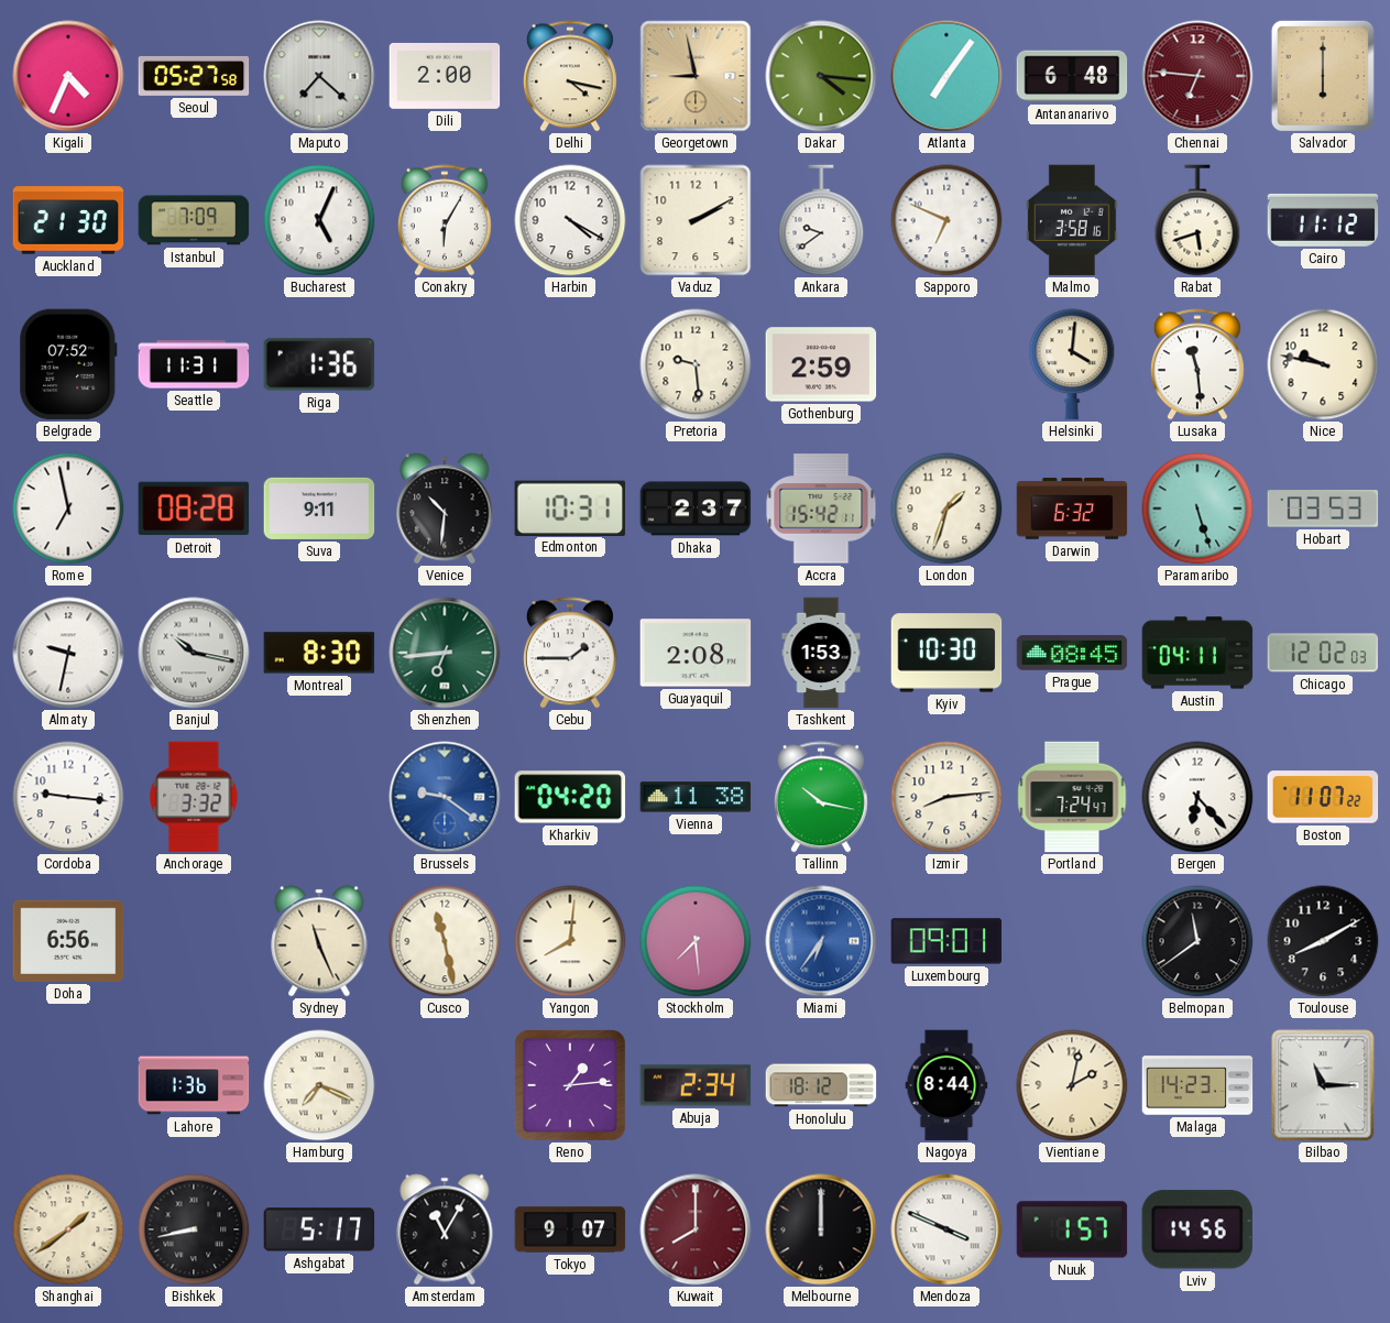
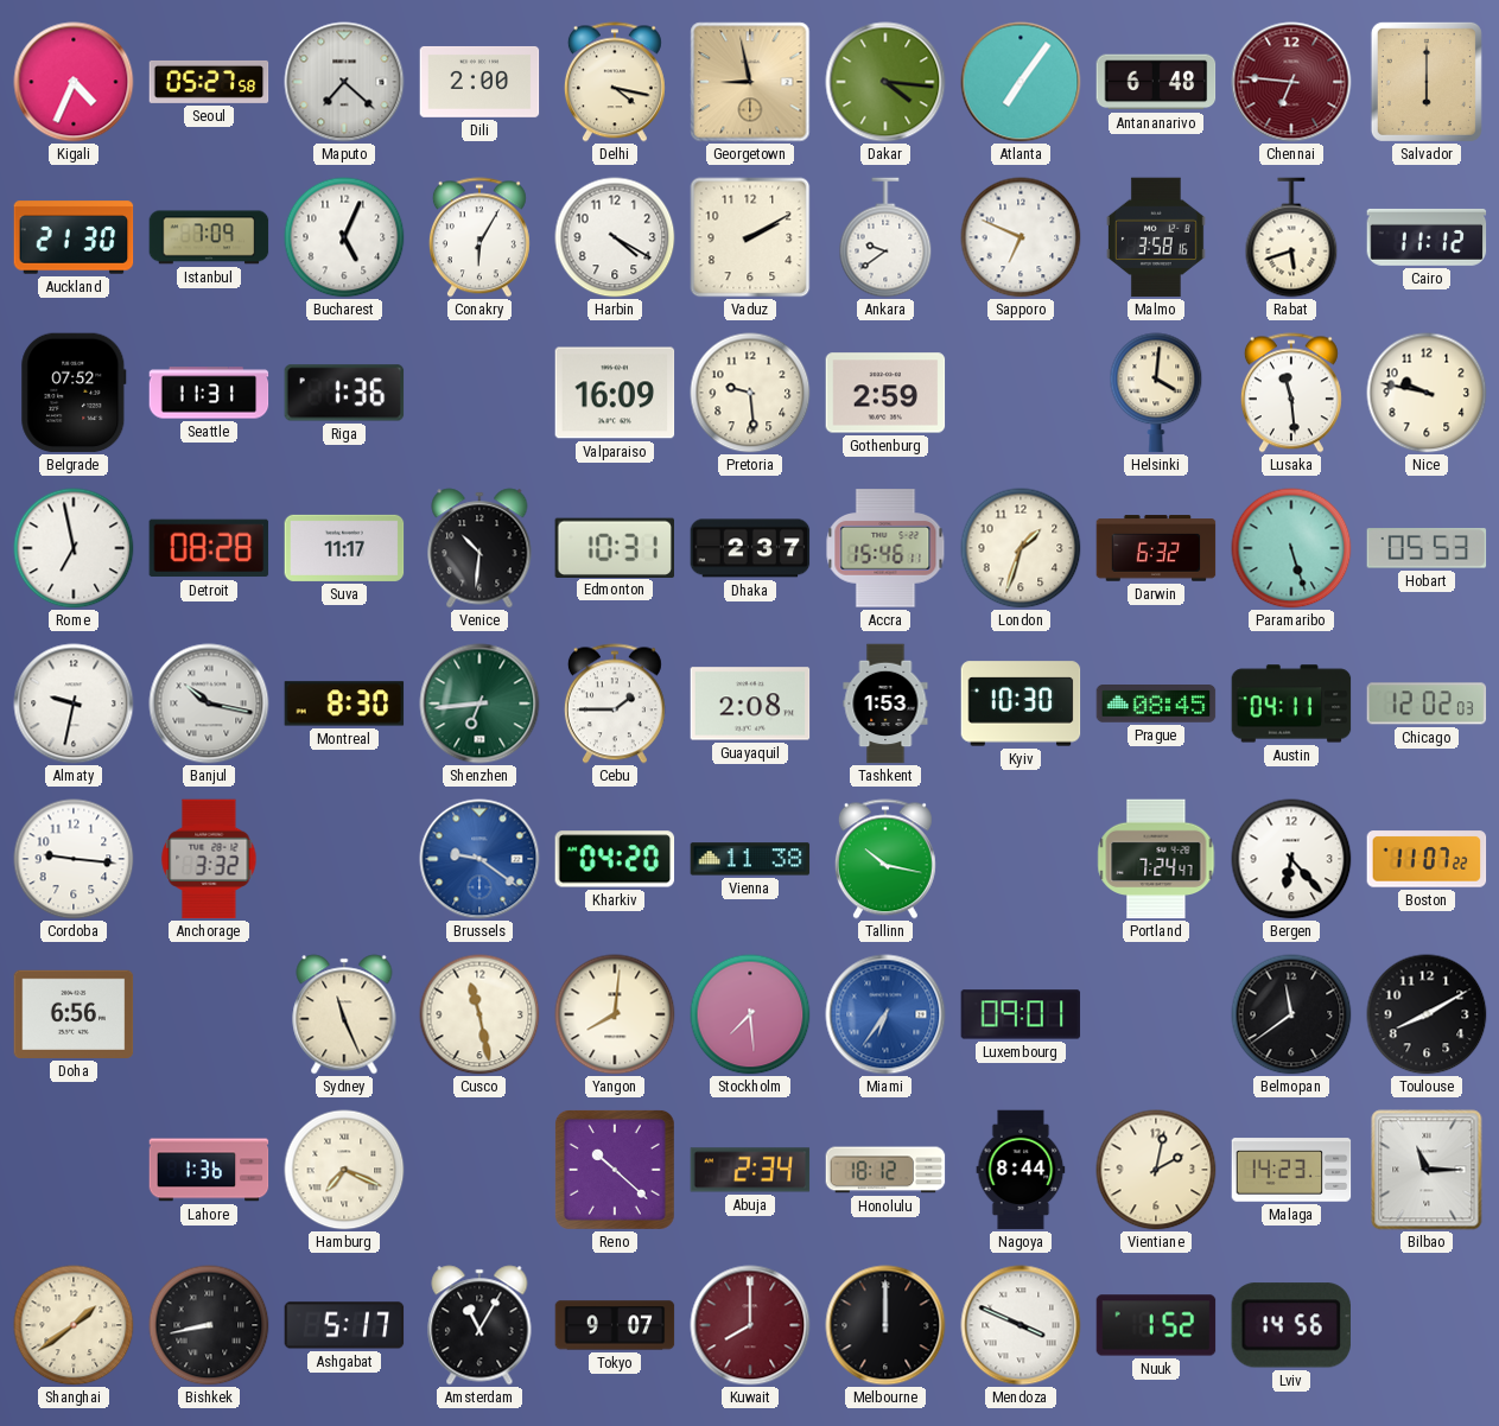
Valparaiso: none -> 16:09
Suva: 9:11 -> 11:17
Accra: 15:42 -> 15:46
Hobart: 03:53 -> 05:53
Izmir: 8:14 -> none
Reno: 1:14 -> 10:22
Nuuk: 1:57 -> 1:52
